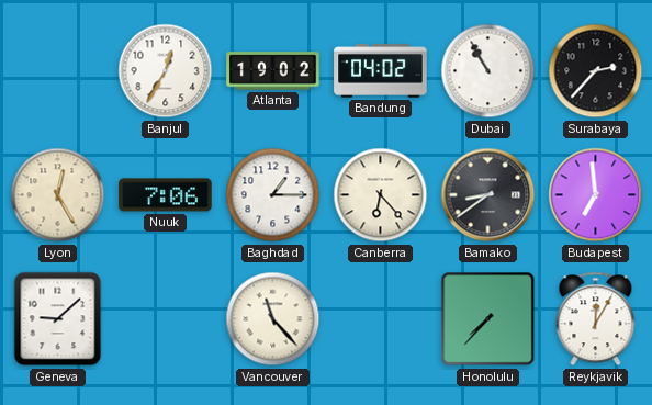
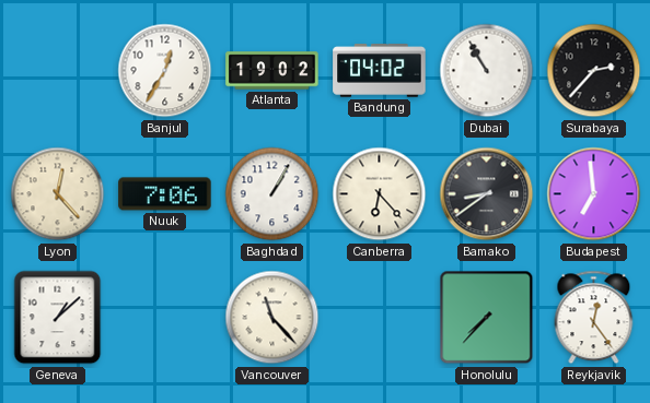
Lyon: 12:25 -> 12:23
Baghdad: 1:15 -> 1:05
Geneva: 9:08 -> 1:08
Reykjavik: 12:05 -> 12:24
